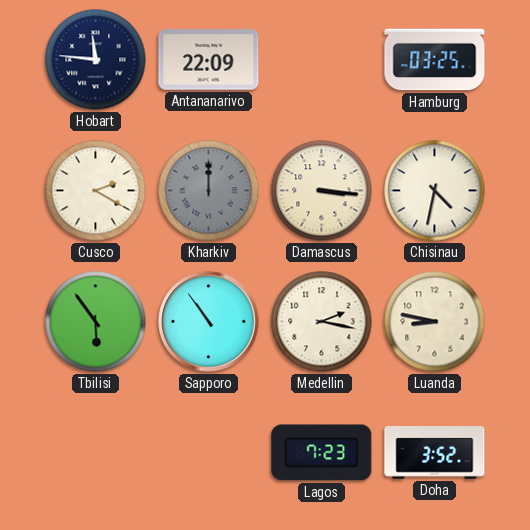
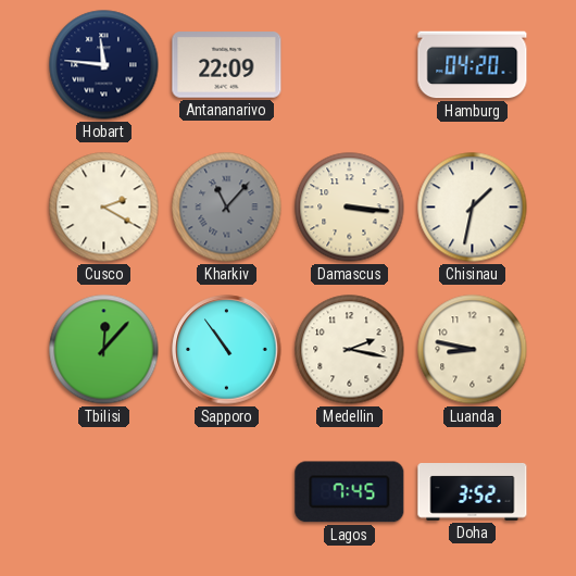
Hamburg: 03:25 -> 04:20
Kharkiv: 12:00 -> 11:07
Chisinau: 4:32 -> 1:32
Tbilisi: 5:54 -> 12:07
Lagos: 7:23 -> 7:45
